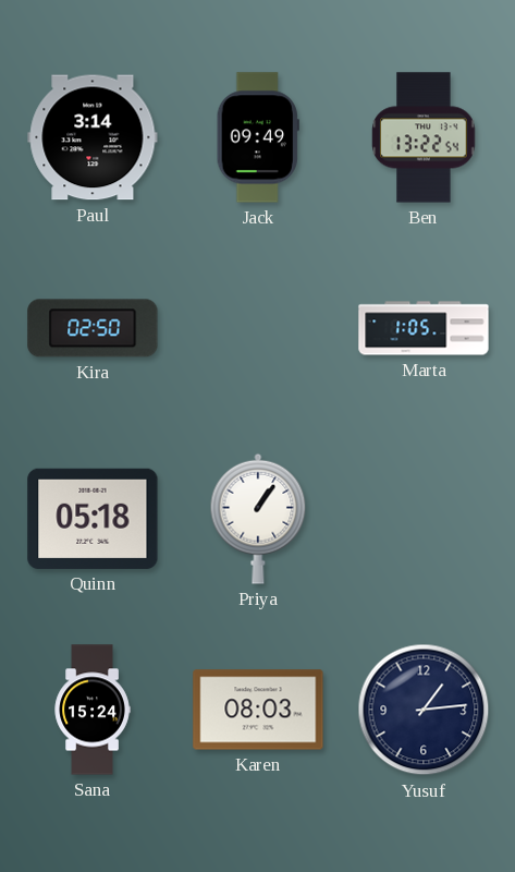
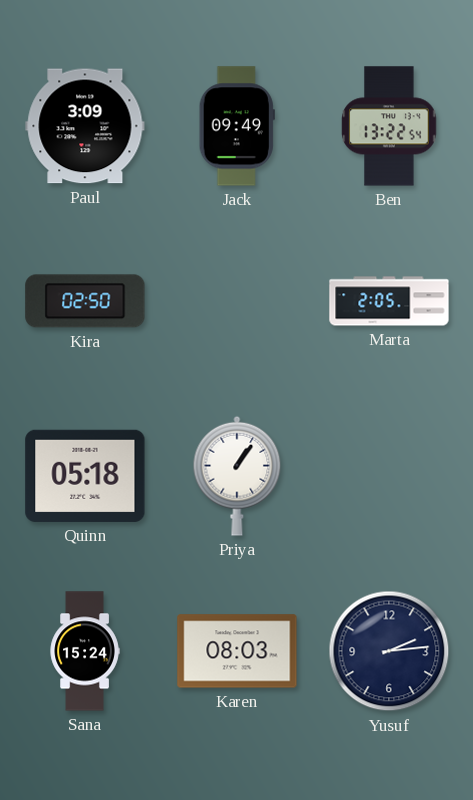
Paul: 3:14 -> 3:09
Marta: 1:05 -> 2:05
Yusuf: 1:14 -> 2:14
